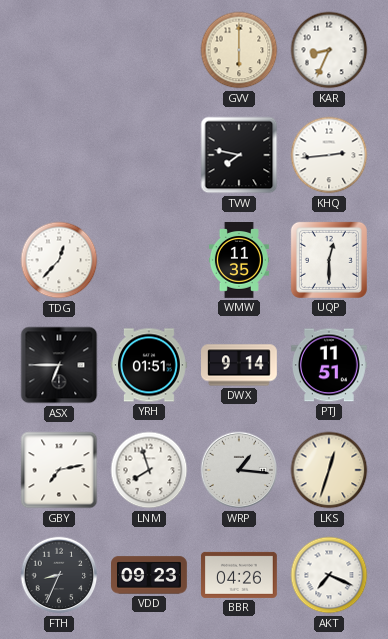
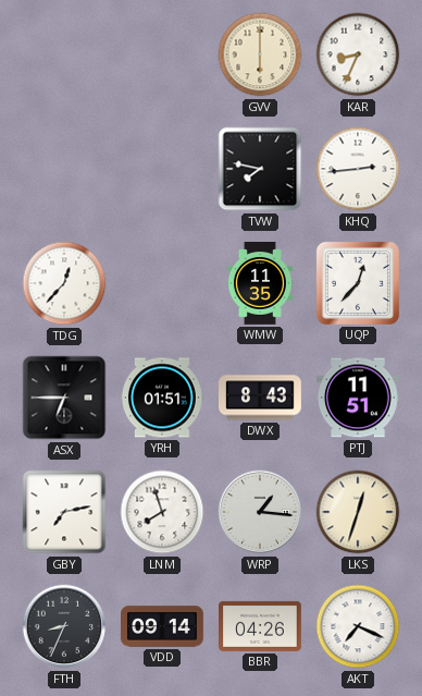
UQP: 12:30 -> 12:37
DWX: 9:14 -> 8:43
VDD: 09:23 -> 09:14
